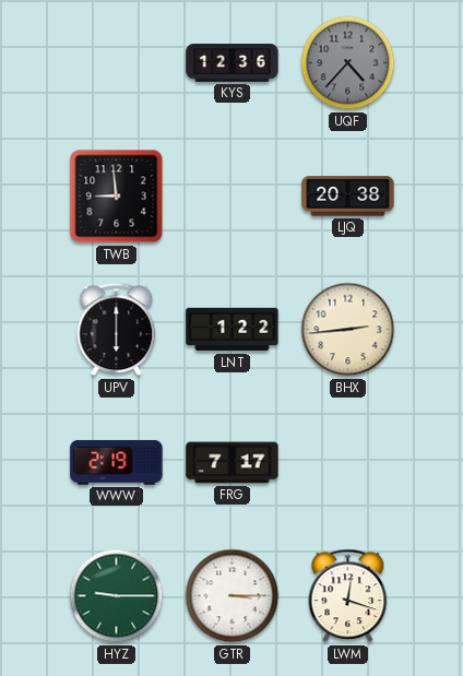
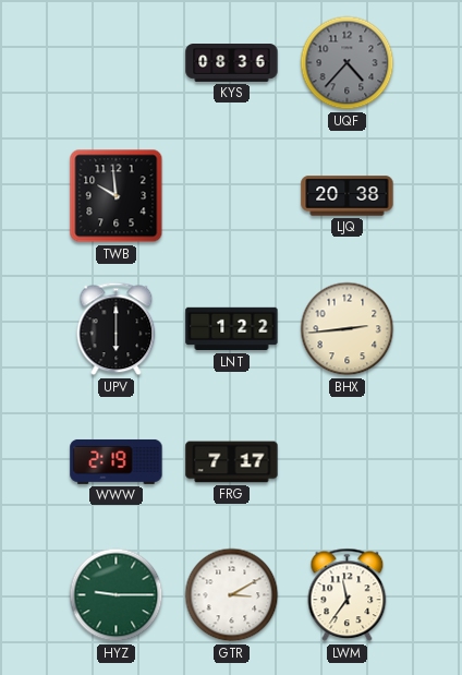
KYS: 12:36 -> 08:36
TWB: 8:59 -> 9:59
GTR: 3:15 -> 3:10
LWM: 12:18 -> 11:36
